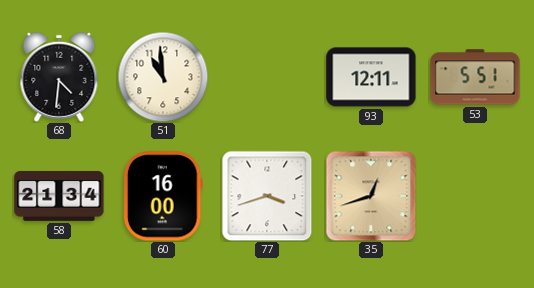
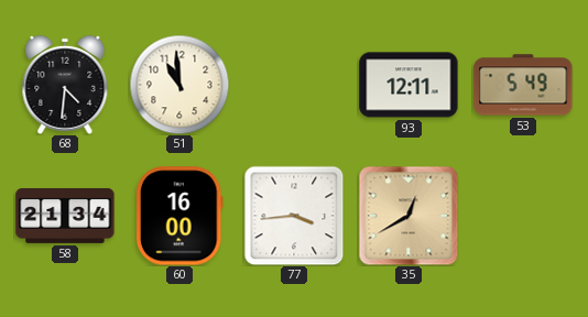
53: 5:51 -> 5:49
77: 3:42 -> 3:44
35: 12:42 -> 12:40
